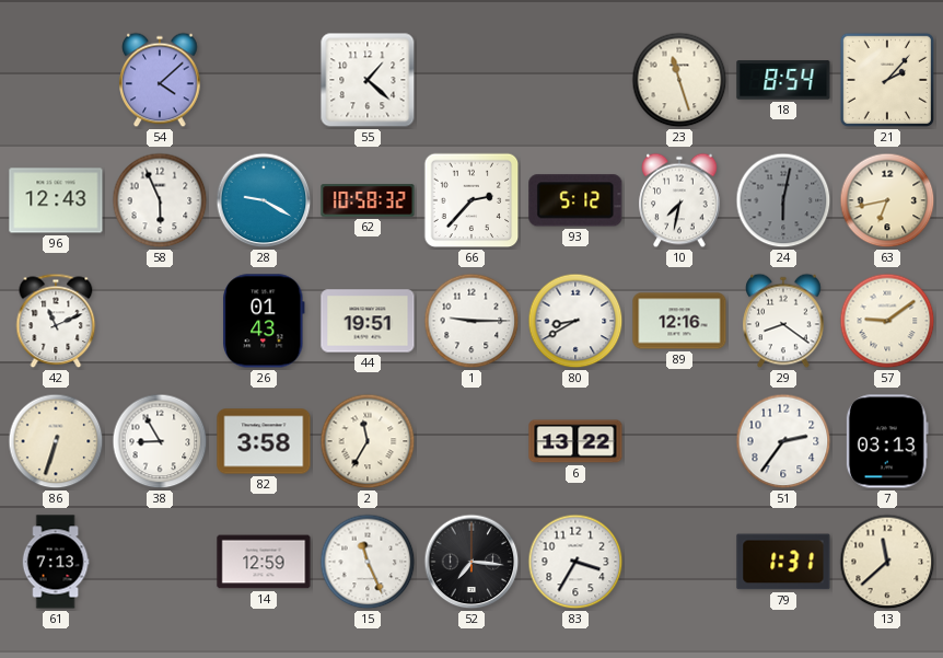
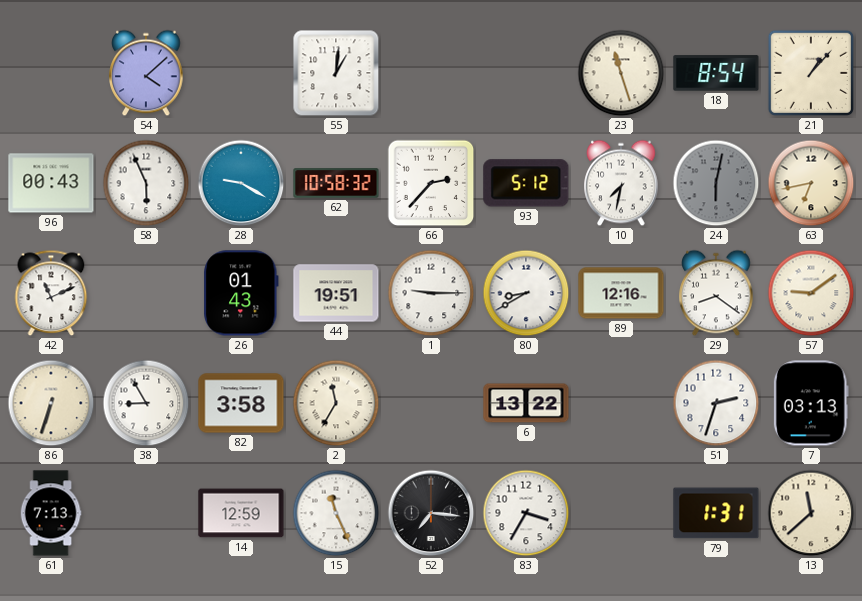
55: 1:22 -> 1:01
21: 2:07 -> 1:07
96: 12:43 -> 00:43
51: 2:36 -> 2:33
